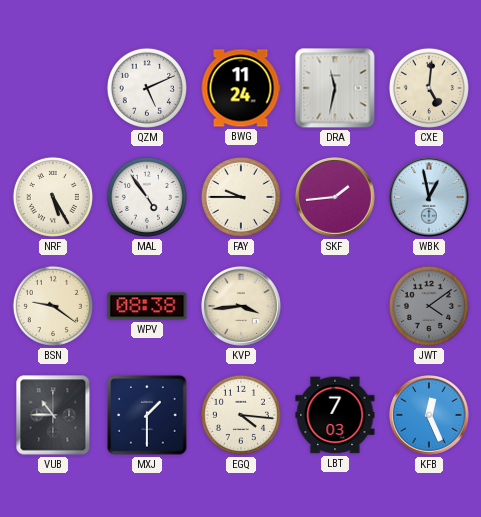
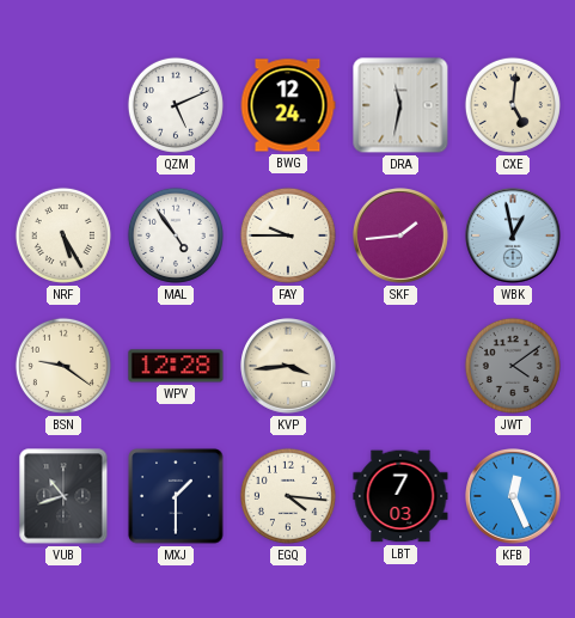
BWG: 11:24 -> 12:24
WPV: 08:38 -> 12:28
VUB: 10:45 -> 10:42
